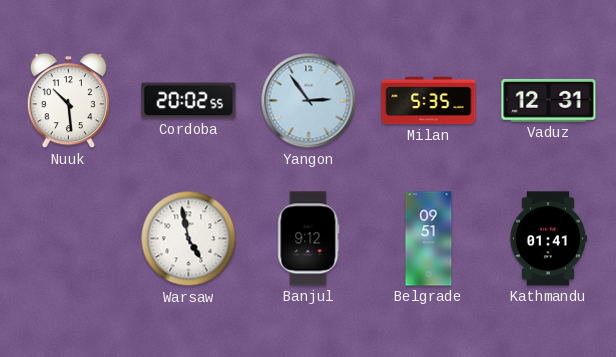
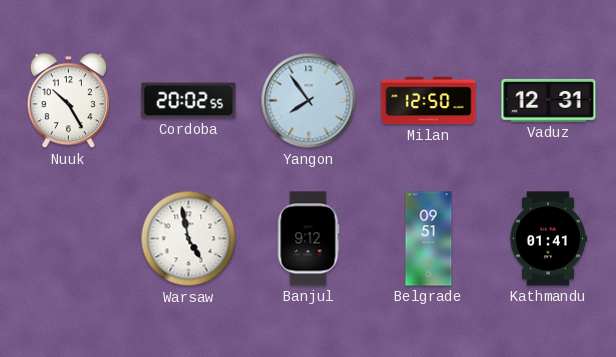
Nuuk: 10:29 -> 10:25
Yangon: 2:54 -> 7:54
Milan: 5:35 -> 12:50
